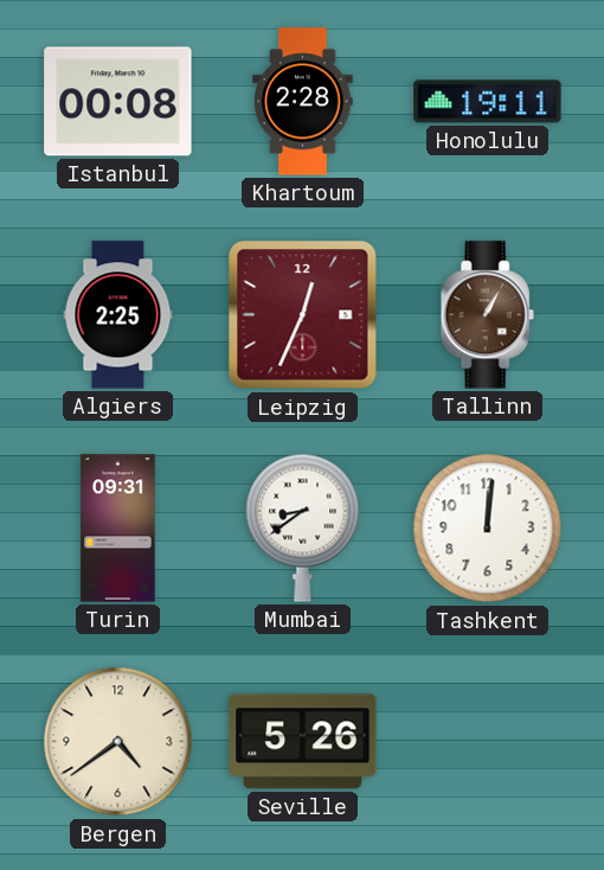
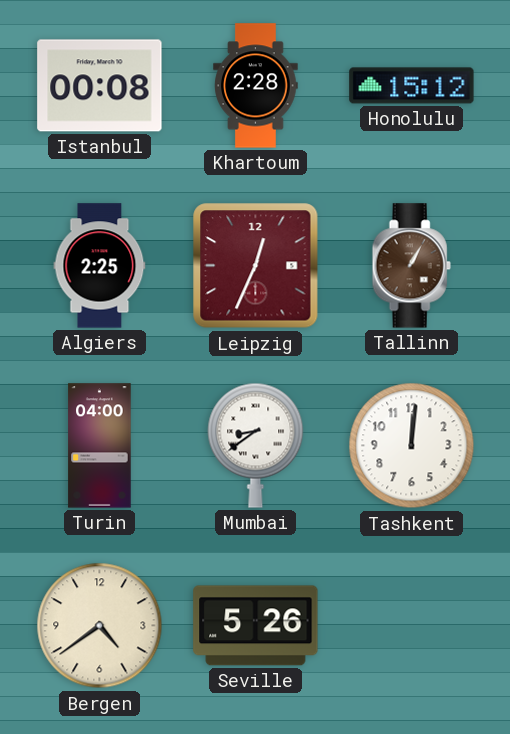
Honolulu: 19:11 -> 15:12
Turin: 09:31 -> 04:00
